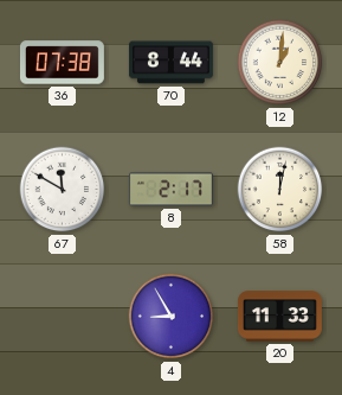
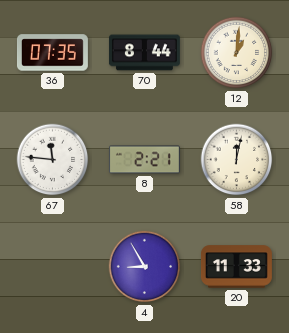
36: 07:38 -> 07:35
67: 11:50 -> 11:46
8: 2:17 -> 2:21
